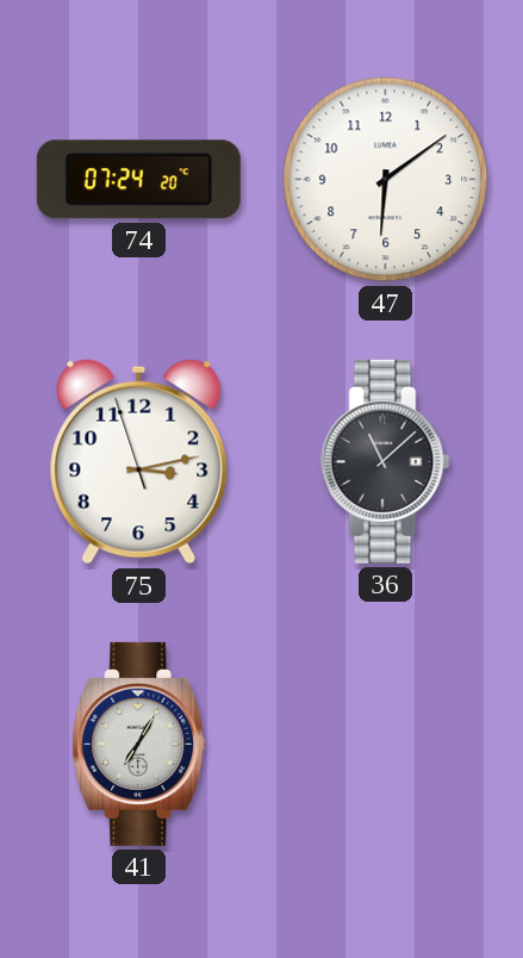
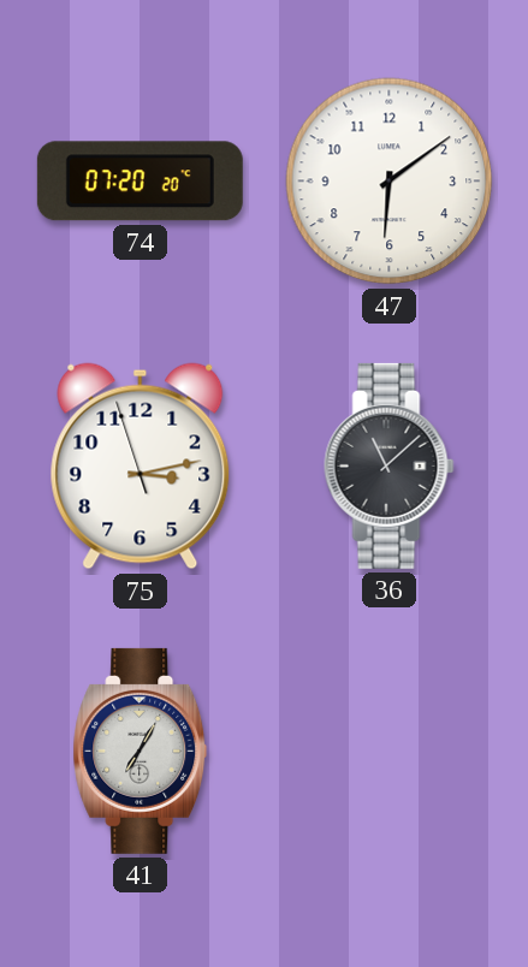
74: 07:24 -> 07:20
